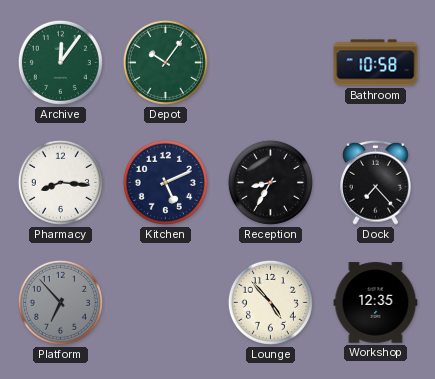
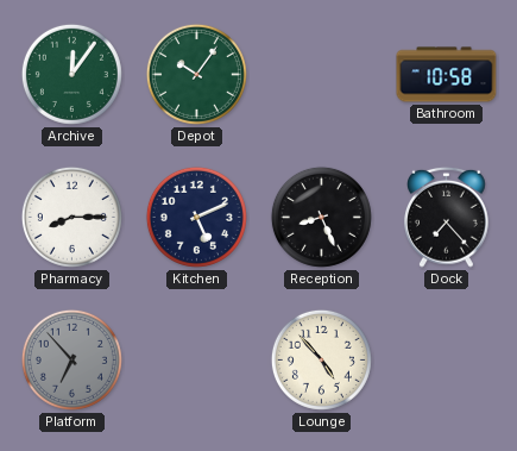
Pharmacy: 8:16 -> 8:15
Reception: 8:35 -> 8:26
Workshop: 12:35 -> none
